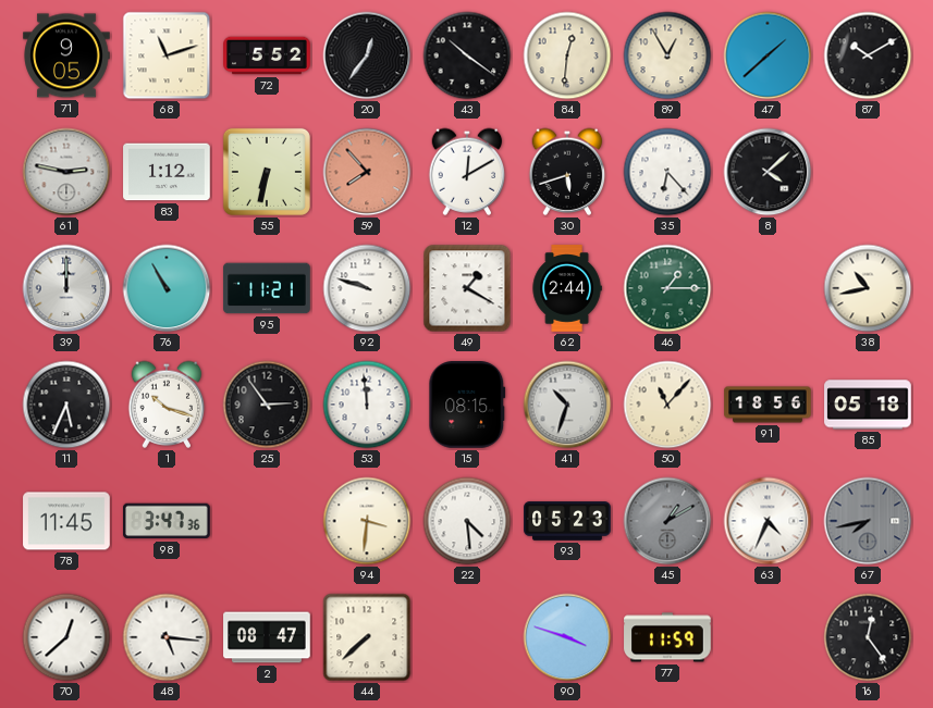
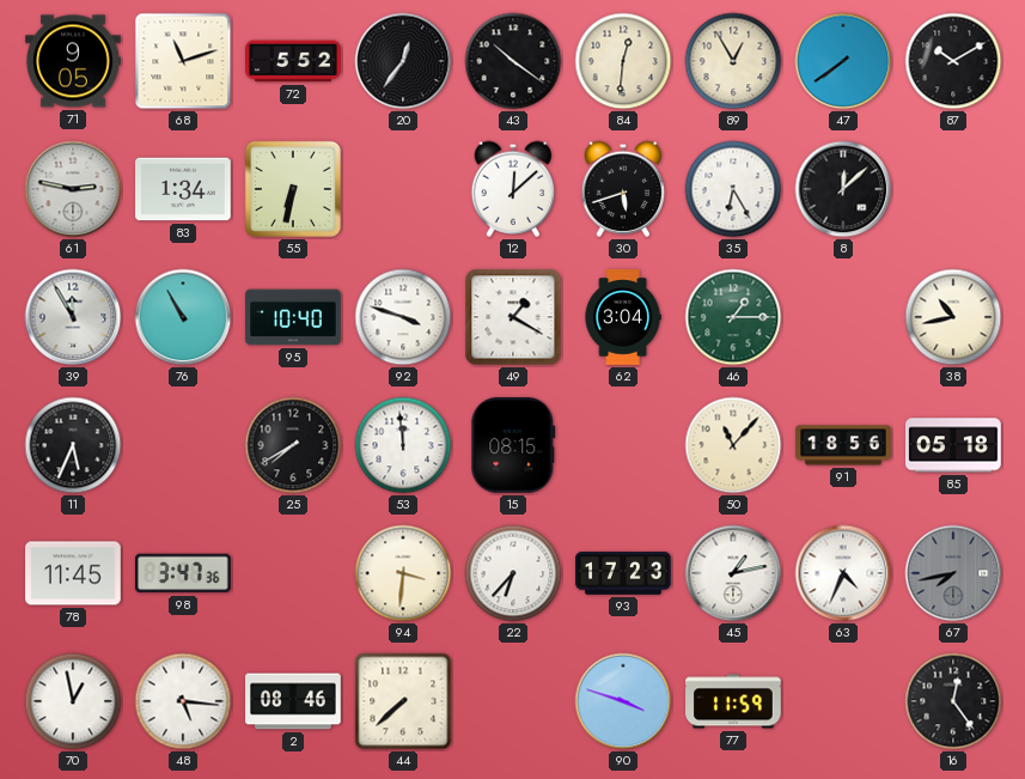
47: 1:38 -> 7:39
83: 1:12 -> 1:34
59: 7:53 -> none
12: 12:10 -> 12:08
35: 6:23 -> 6:25
8: 4:08 -> 12:08
39: 12:00 -> 11:55
95: 11:21 -> 10:40
92: 9:48 -> 3:48
62: 2:44 -> 3:04
1: 10:18 -> none
25: 2:54 -> 7:40
41: 10:33 -> none
22: 4:29 -> 6:37
93: 05:23 -> 17:23
45: 1:10 -> 1:13
45 dial: grey -> white
70: 12:38 -> 12:58
2: 08:47 -> 08:46
